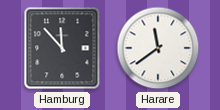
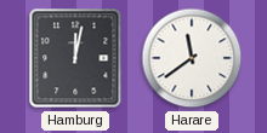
Hamburg: 11:53 -> 12:02
